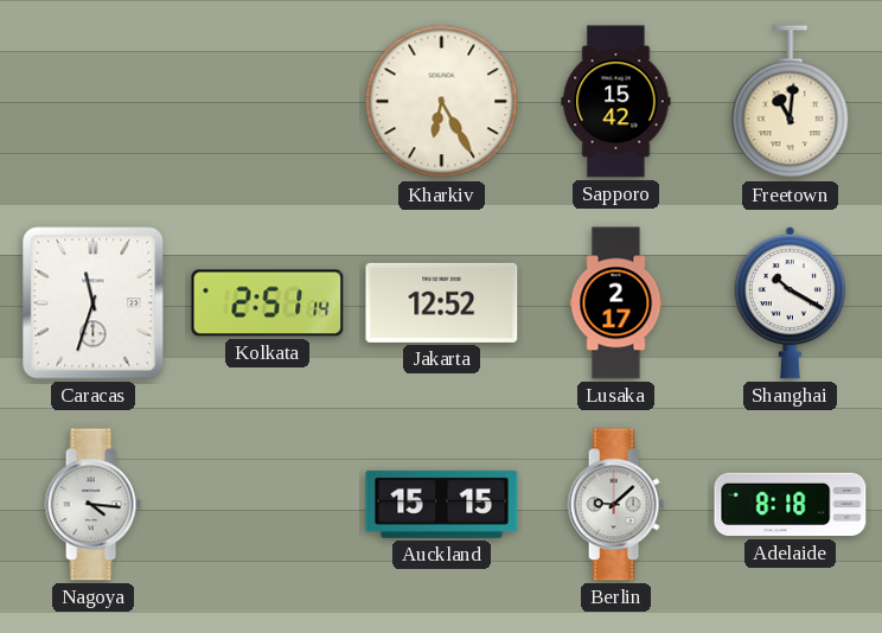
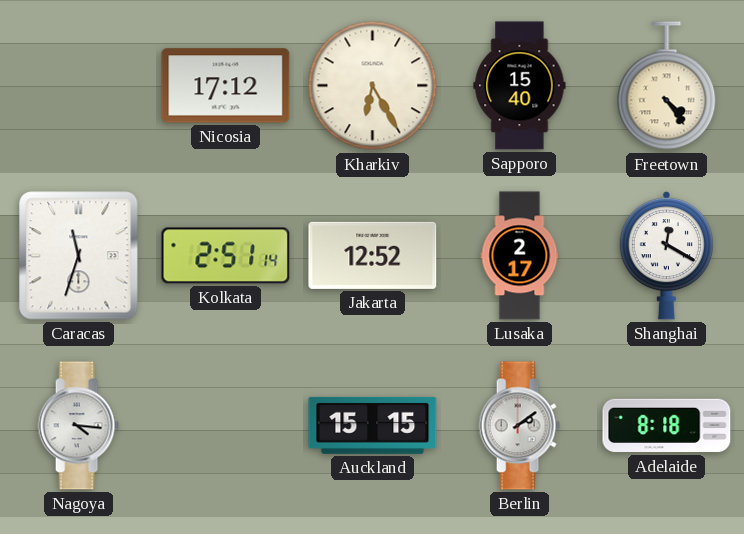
Nicosia: none -> 17:12
Sapporo: 15:42 -> 15:40
Freetown: 11:01 -> 4:24
Shanghai: 10:20 -> 12:20
Berlin: 9:08 -> 2:09
